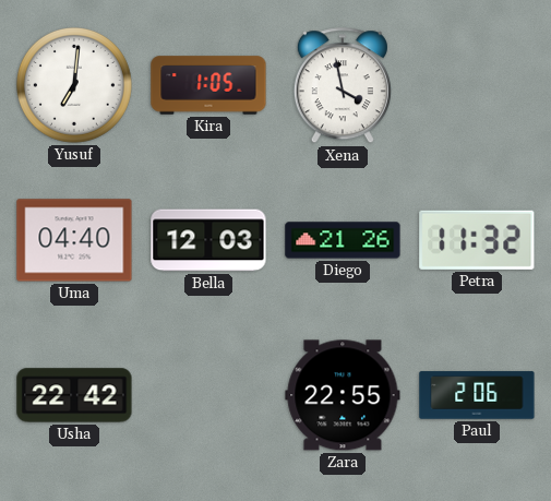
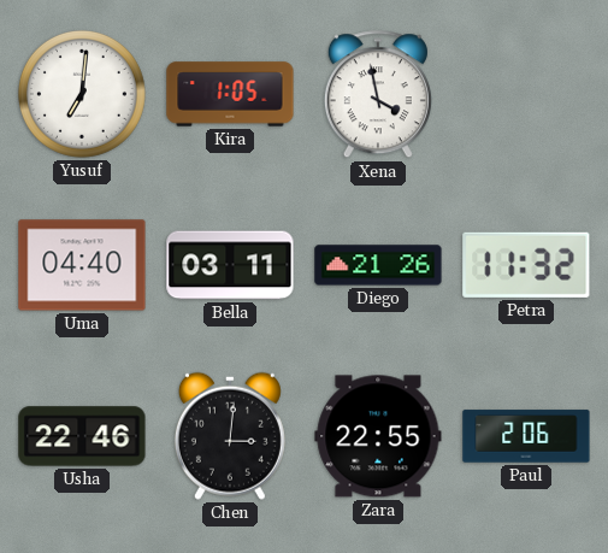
Bella: 12:03 -> 03:11
Usha: 22:42 -> 22:46
Chen: none -> 3:01
